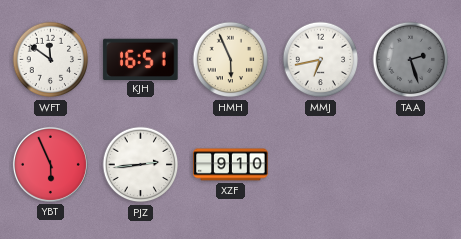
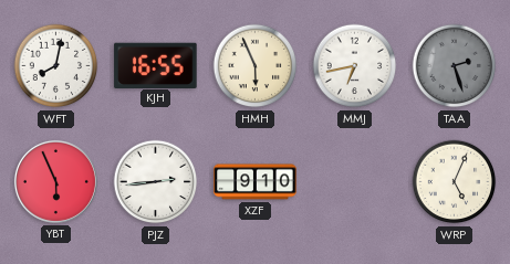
WFT: 11:51 -> 8:02
KJH: 16:51 -> 16:55
WRP: none -> 5:04
